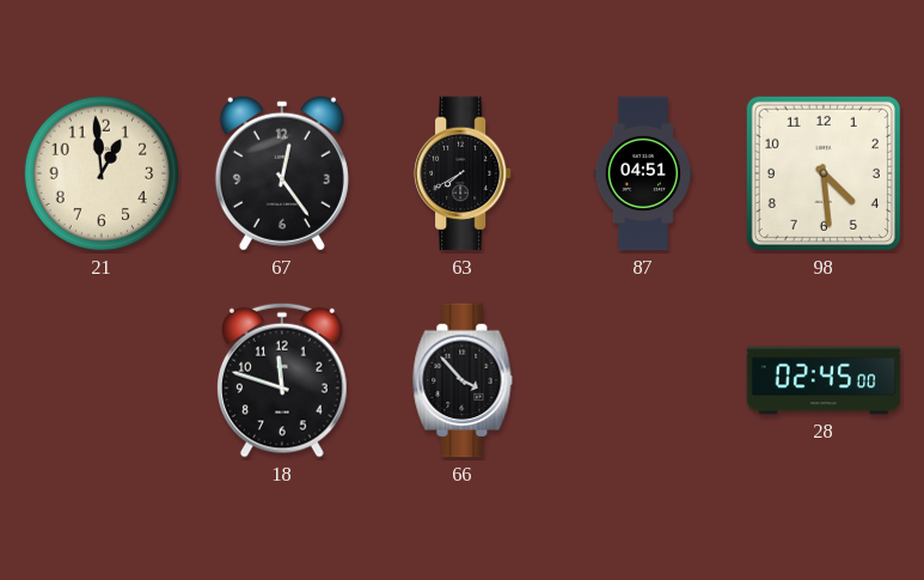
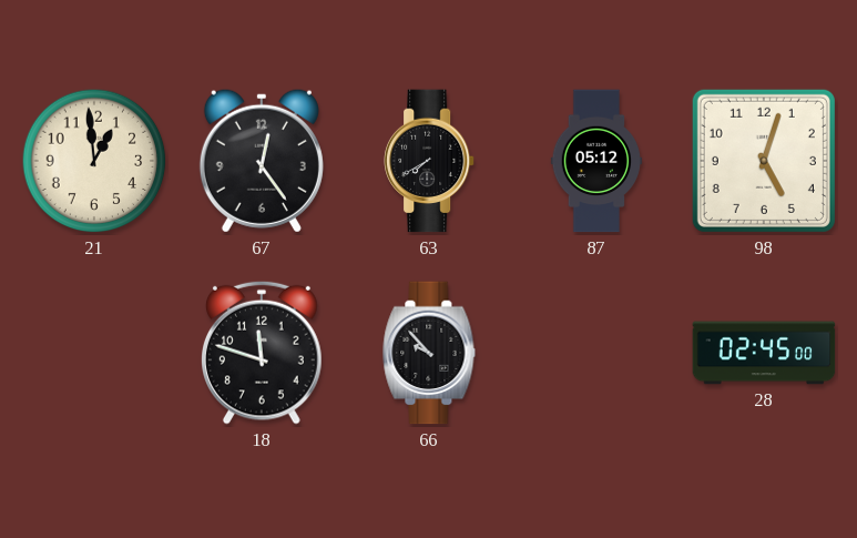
87: 04:51 -> 05:12
98: 4:29 -> 5:03
66: 3:53 -> 9:53
